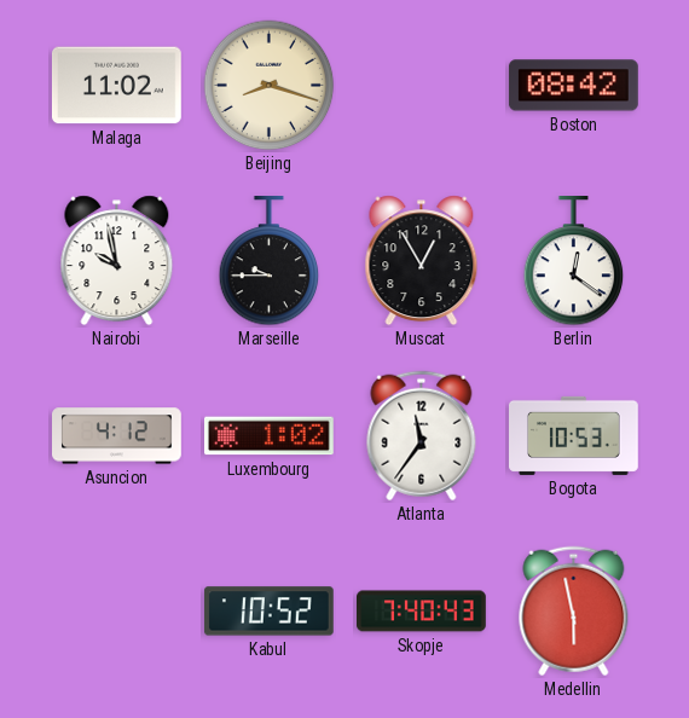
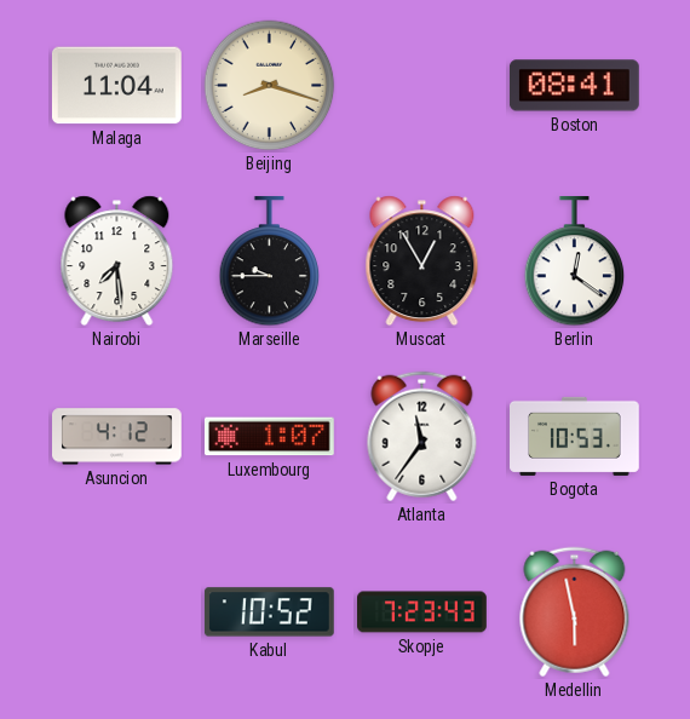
Malaga: 11:02 -> 11:04
Boston: 08:42 -> 08:41
Nairobi: 9:58 -> 7:29
Luxembourg: 1:02 -> 1:07
Skopje: 7:40 -> 7:23
